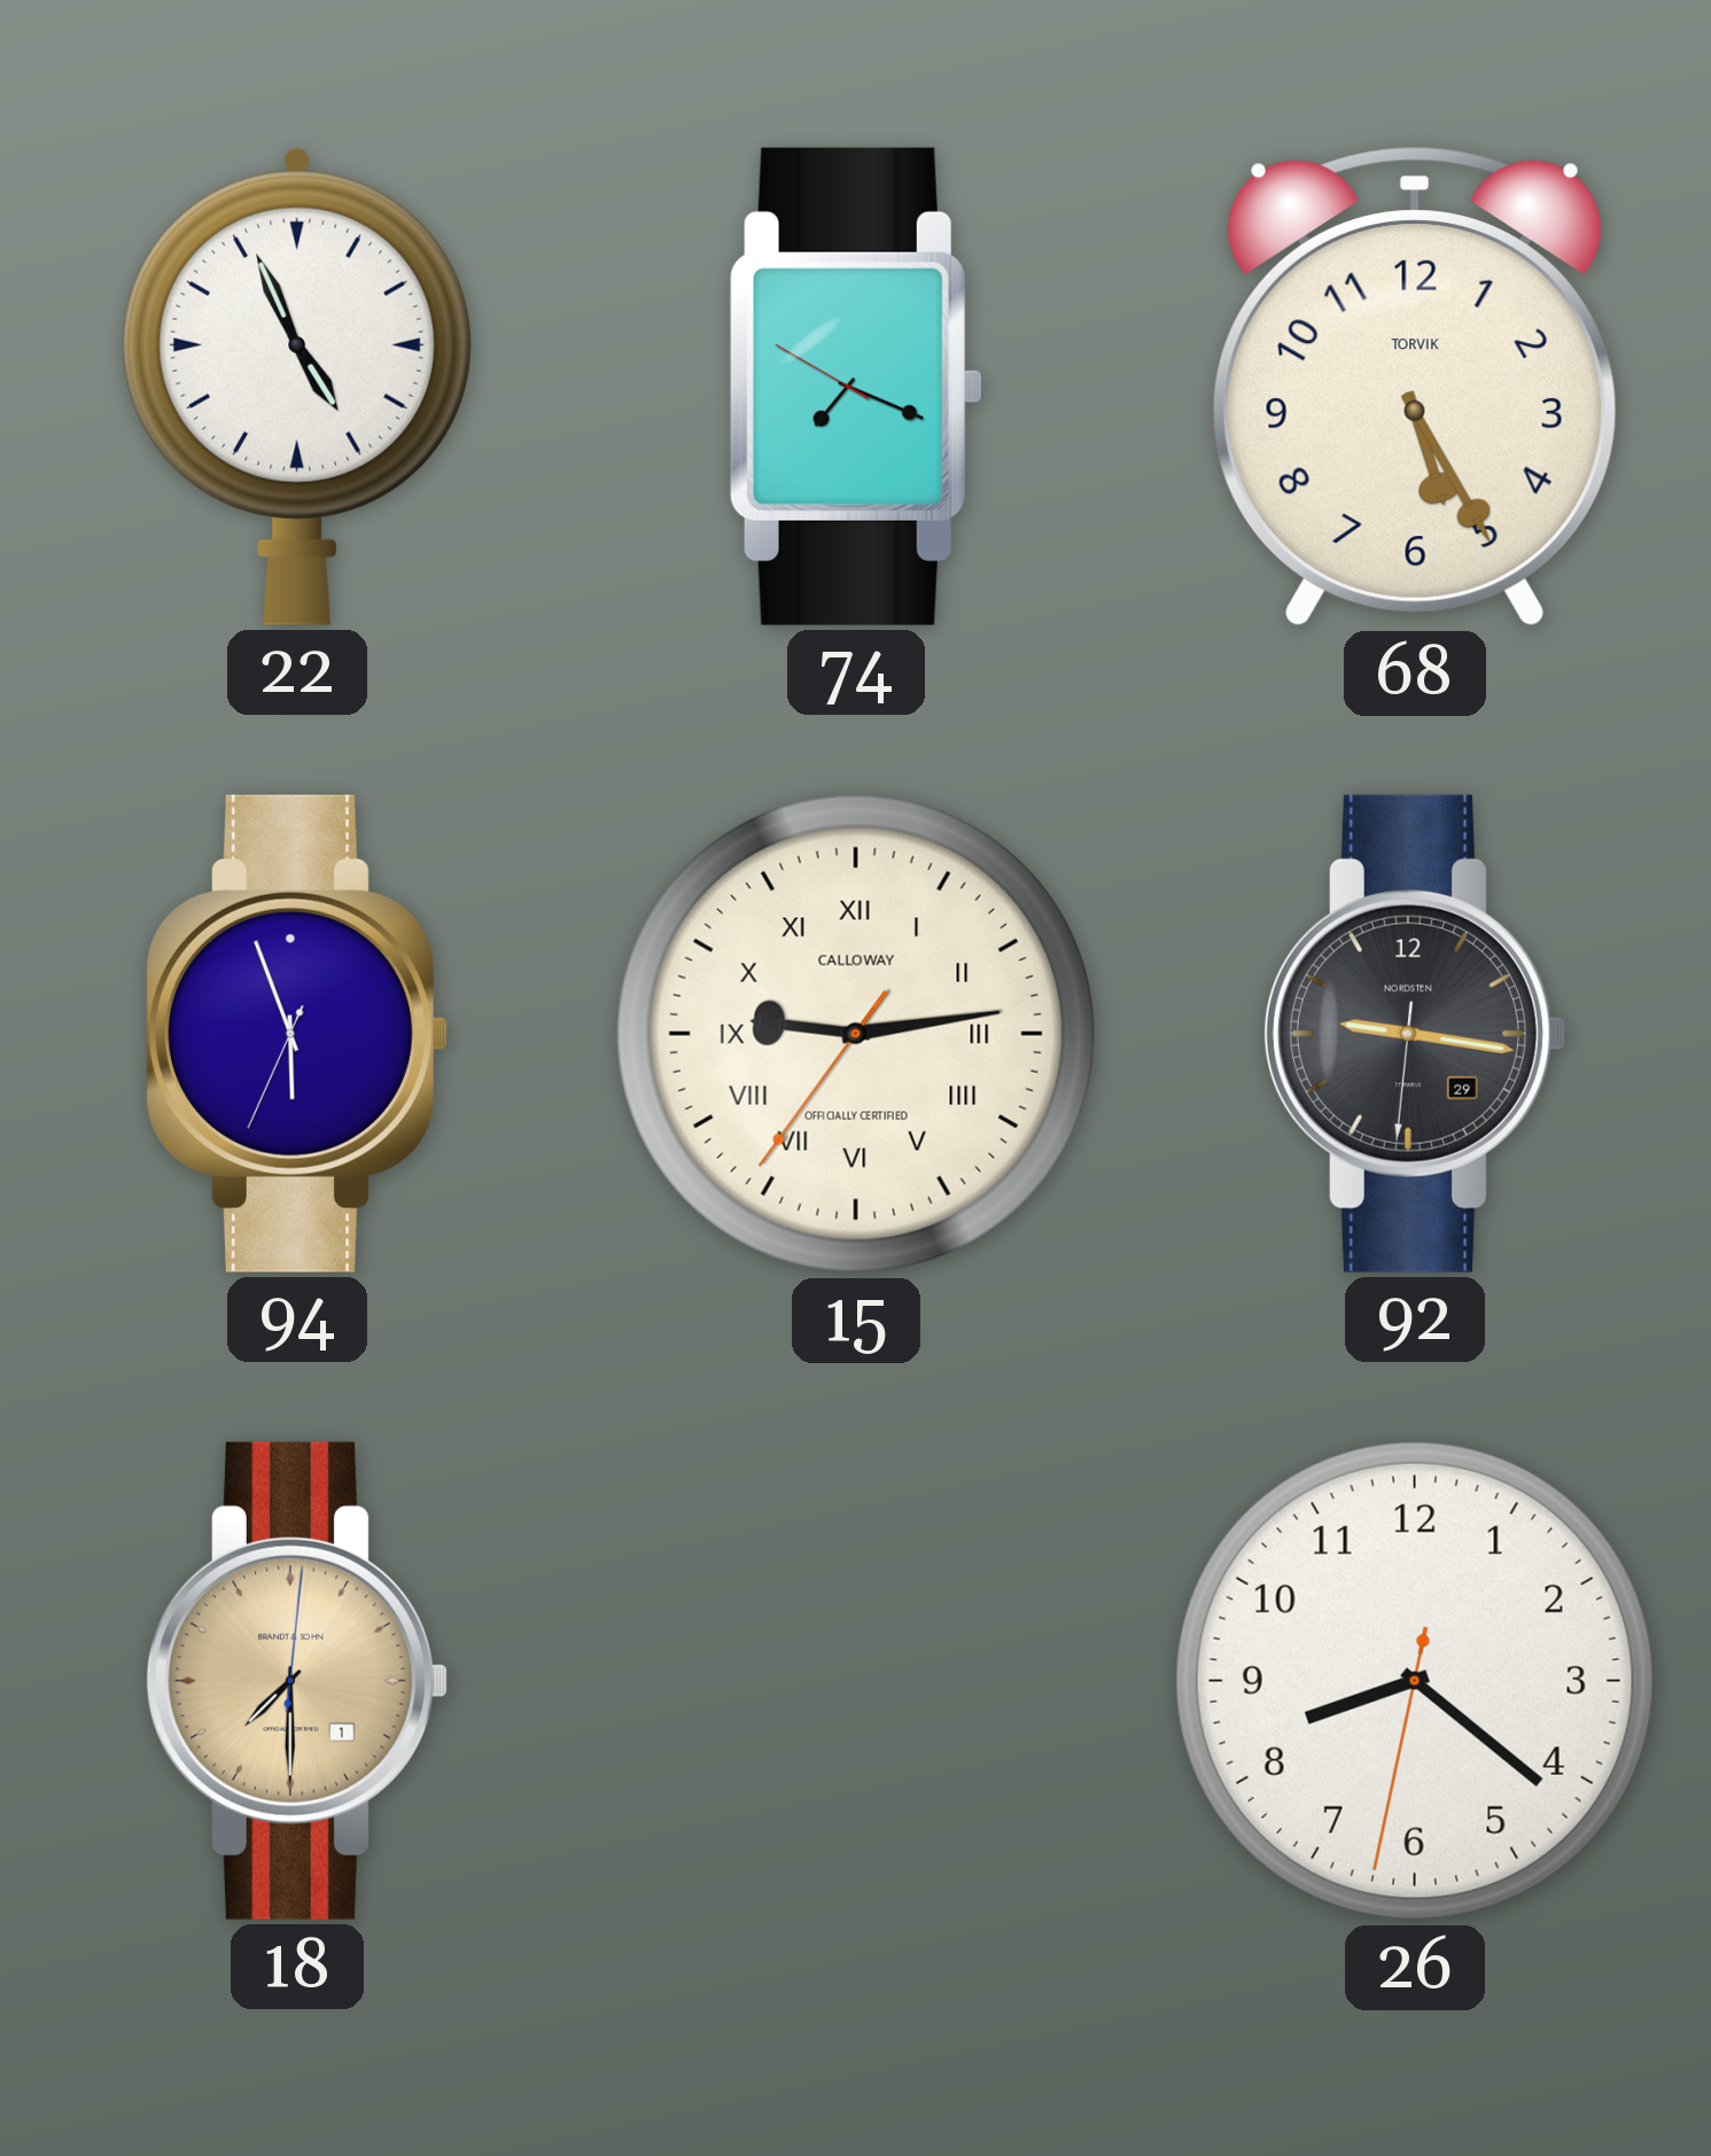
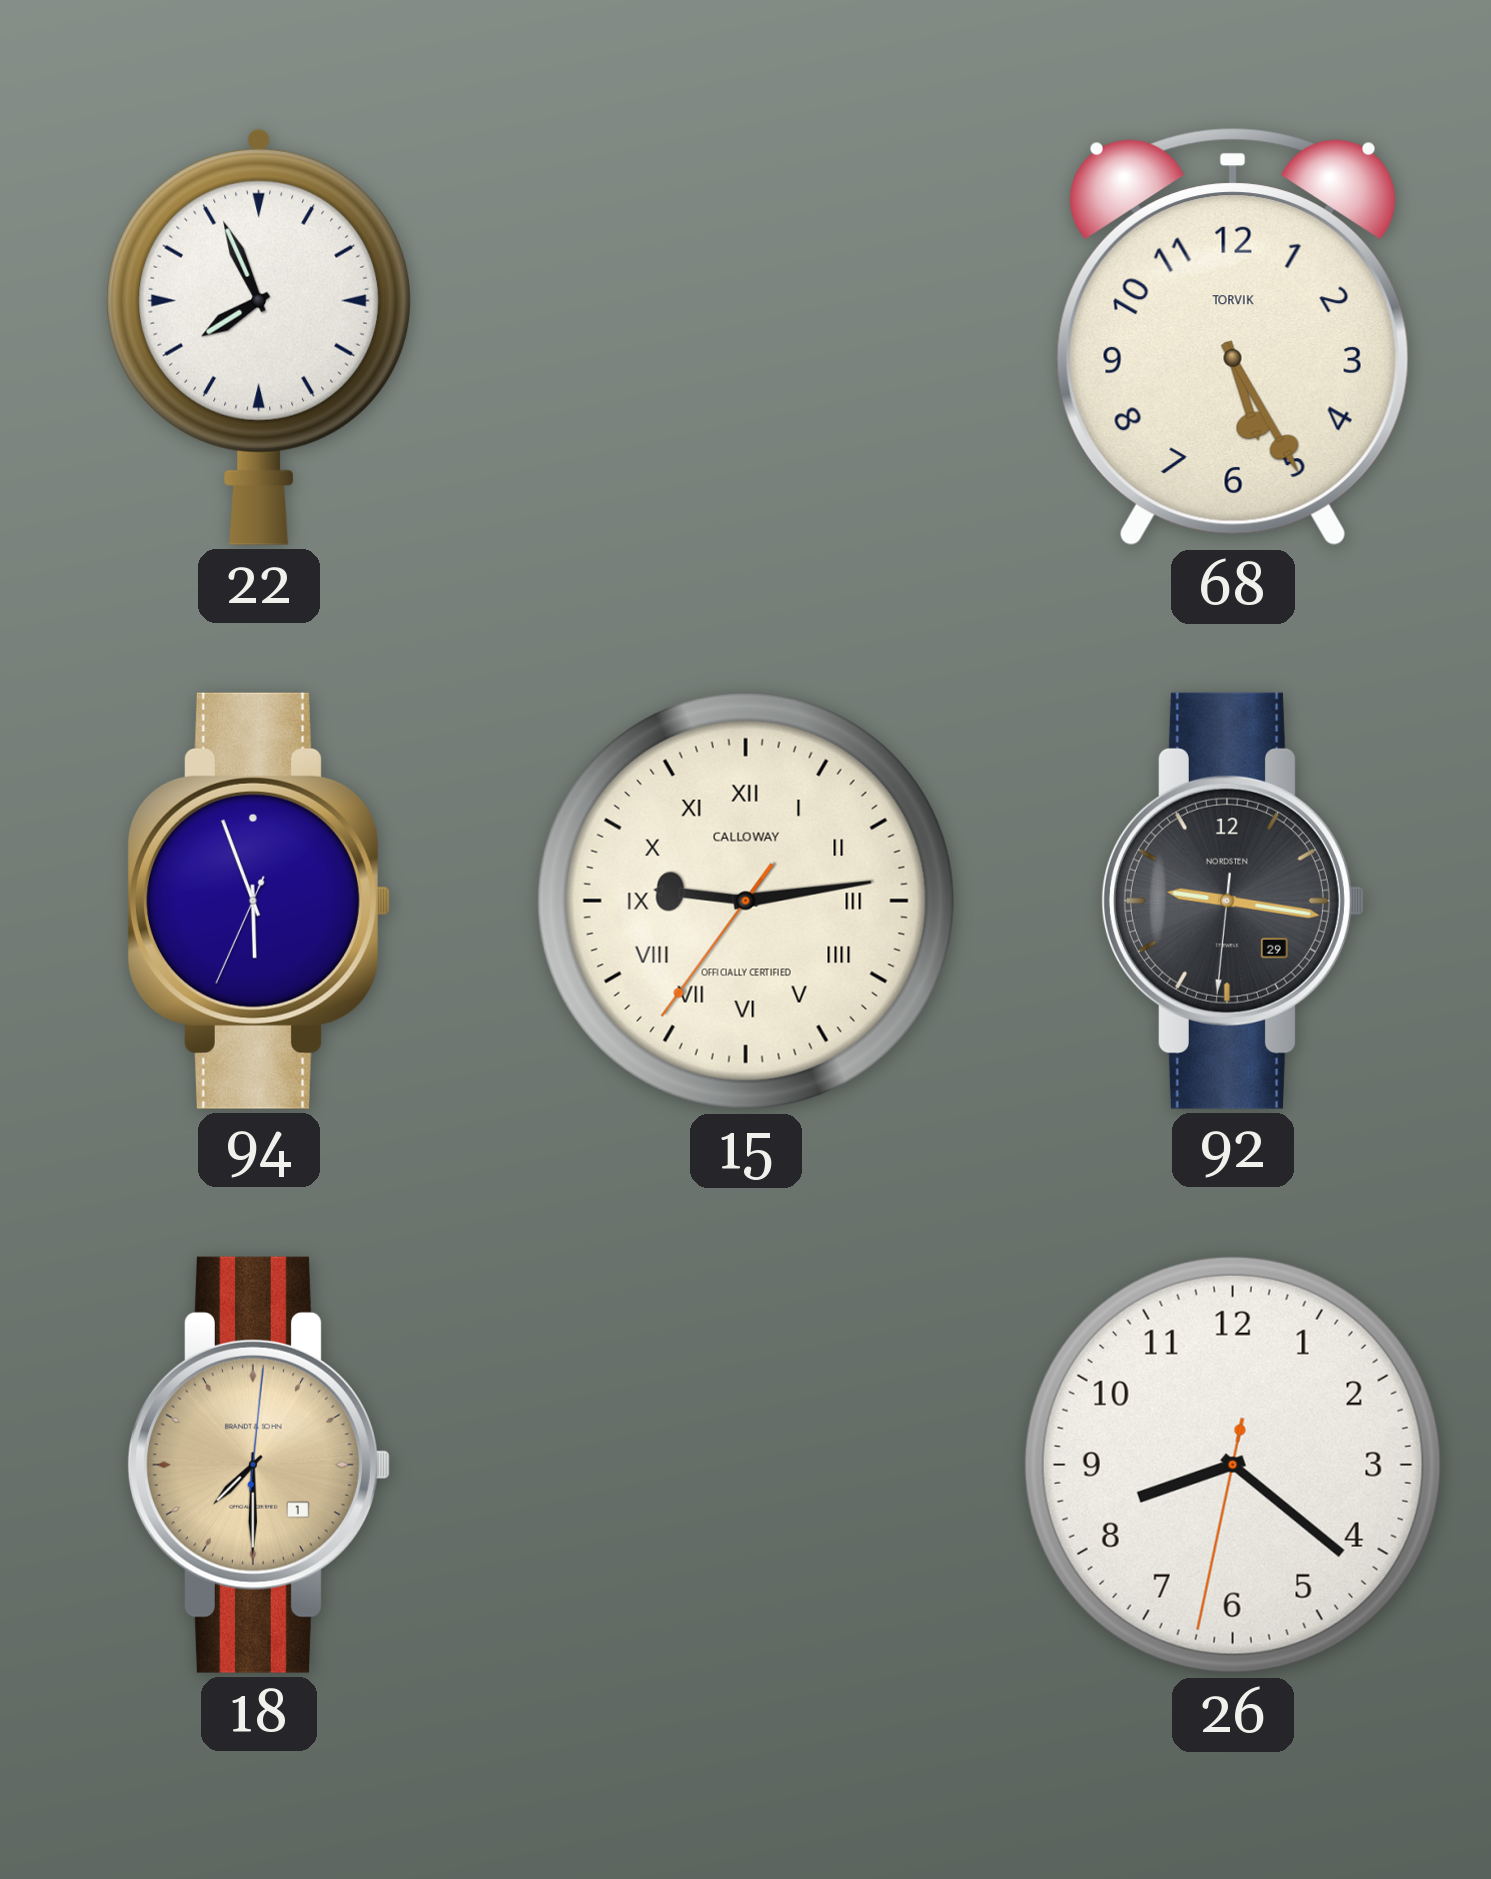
22: 4:56 -> 7:56
74: 7:18 -> none
